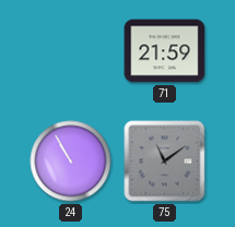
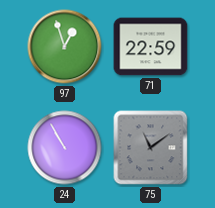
97: none -> 12:57
71: 21:59 -> 22:59
